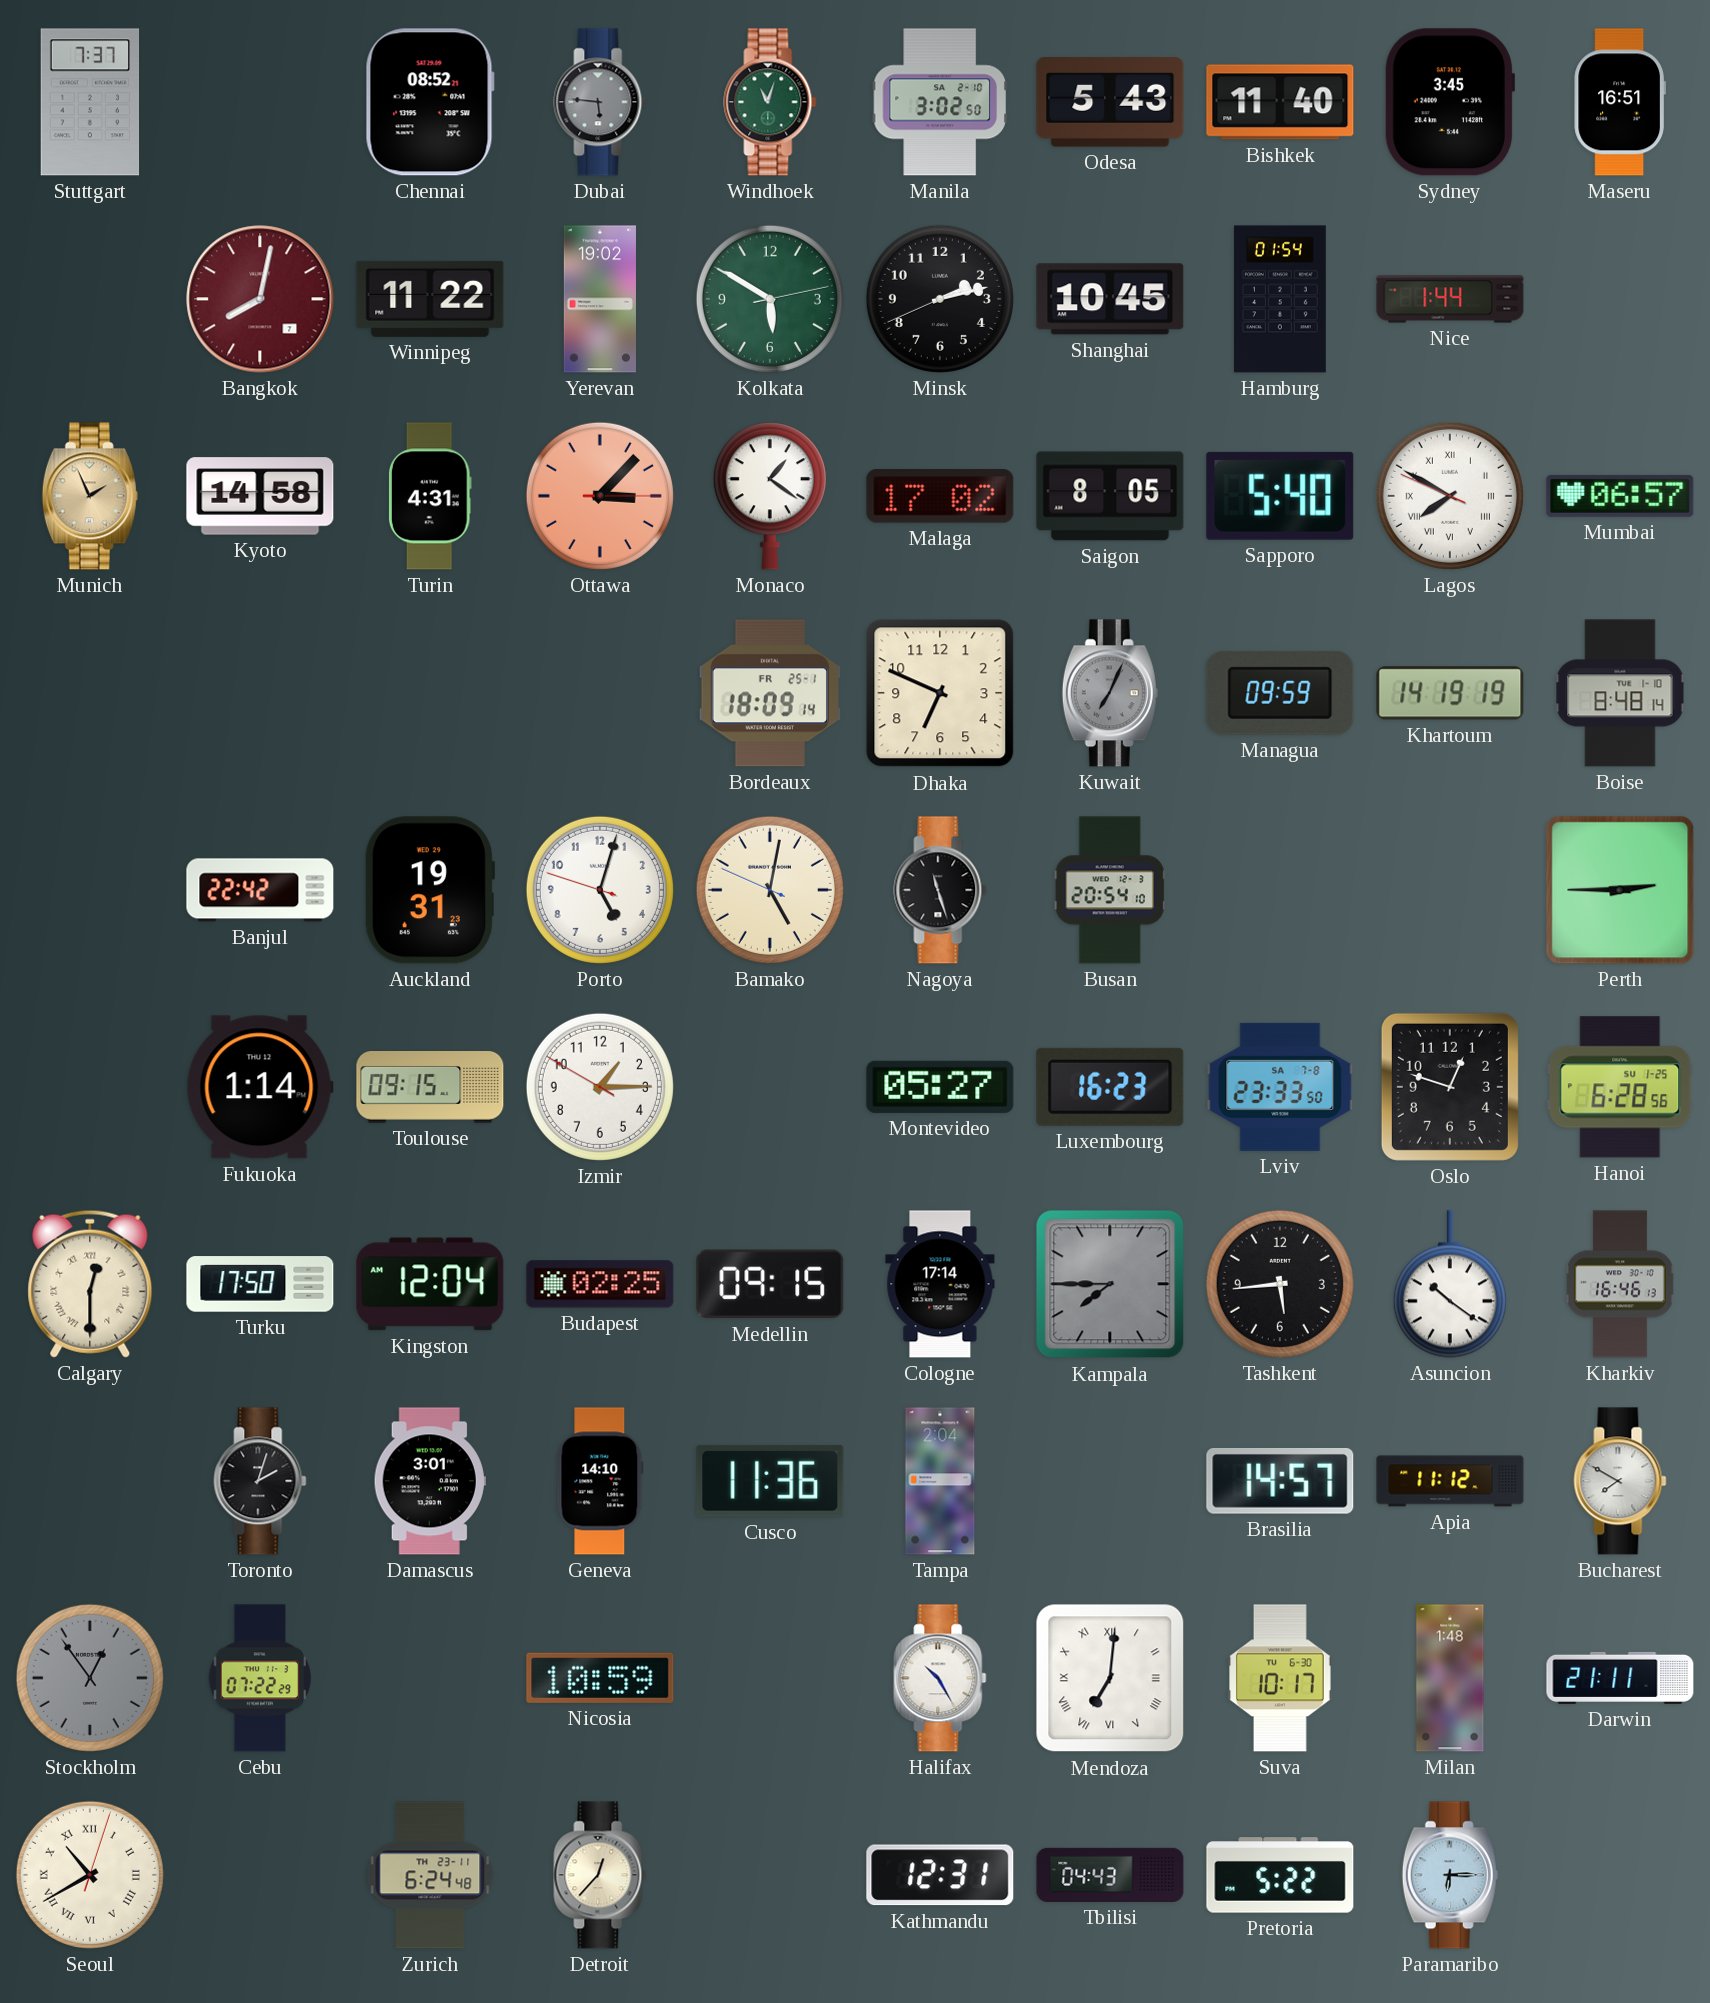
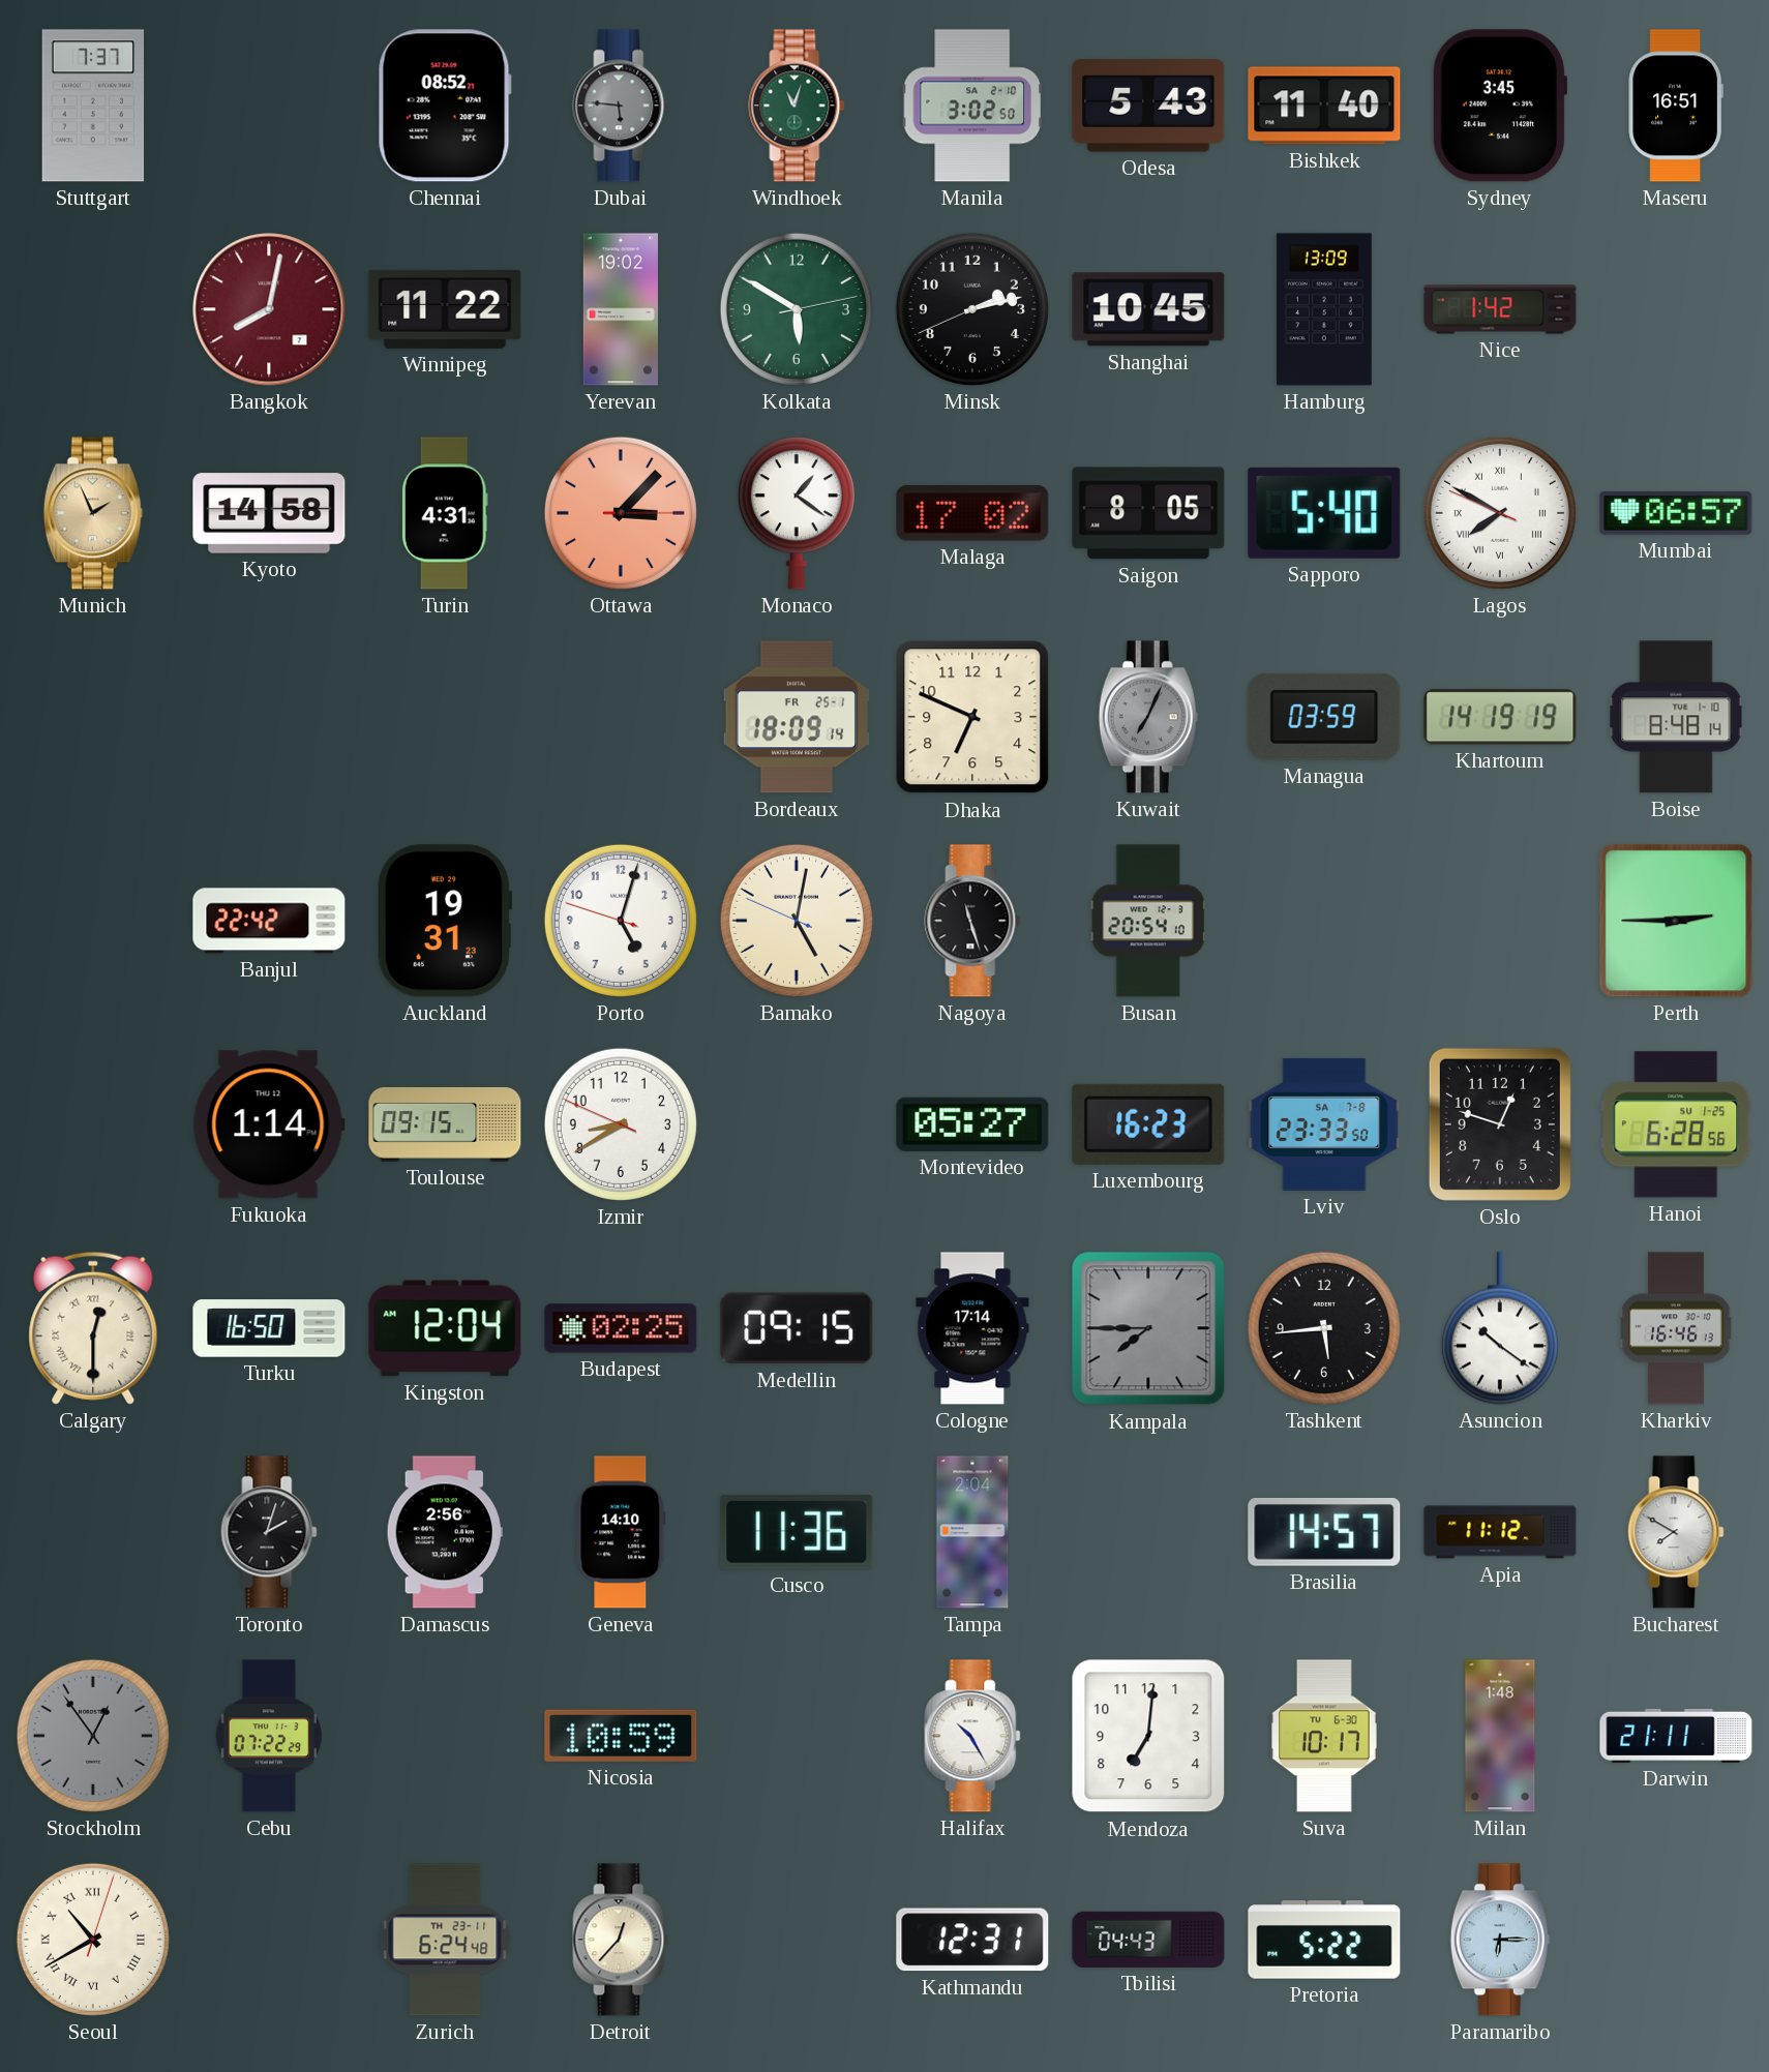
Hamburg: 01:54 -> 13:09
Nice: 1:44 -> 1:42
Managua: 09:59 -> 03:59
Izmir: 1:14 -> 8:39
Turku: 17:50 -> 16:50
Damascus: 3:01 -> 2:56
Mendoza numerals: Roman -> Arabic
